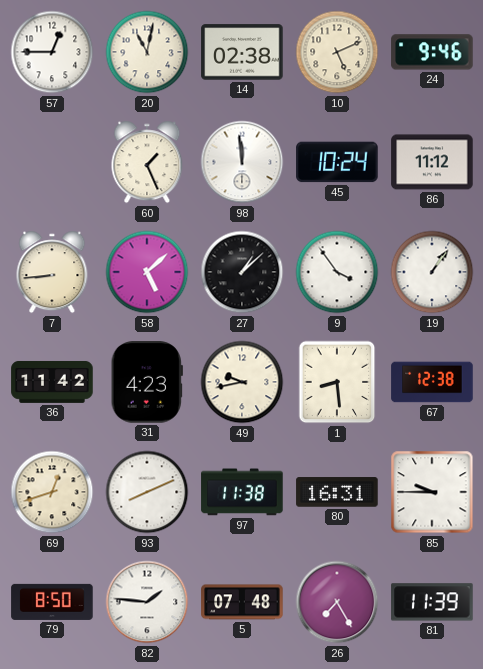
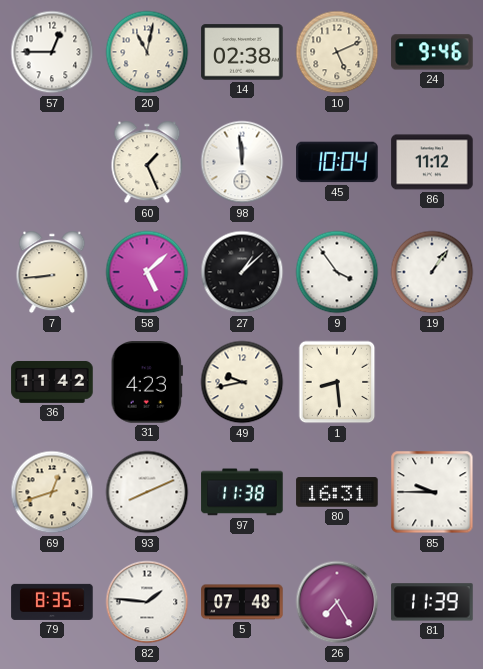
45: 10:24 -> 10:04
67: 12:38 -> none
79: 8:50 -> 8:35
